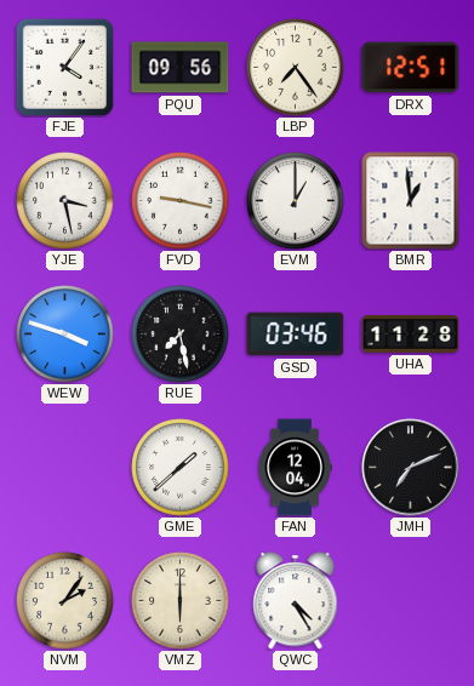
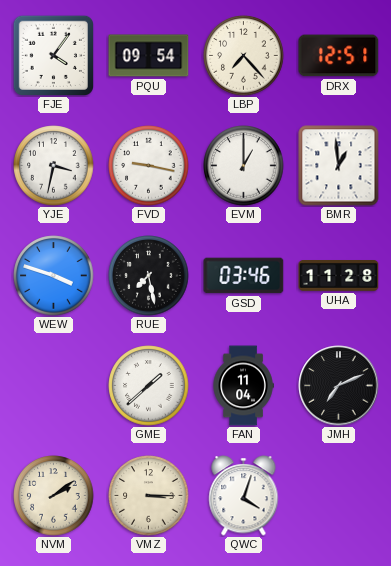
PQU: 09:56 -> 09:54
LBP: 7:24 -> 7:23
YJE: 3:28 -> 3:32
FAN: 12:04 -> 11:04
NVM: 2:06 -> 2:09
VMZ: 6:00 -> 3:15
QWC: 4:25 -> 4:03
